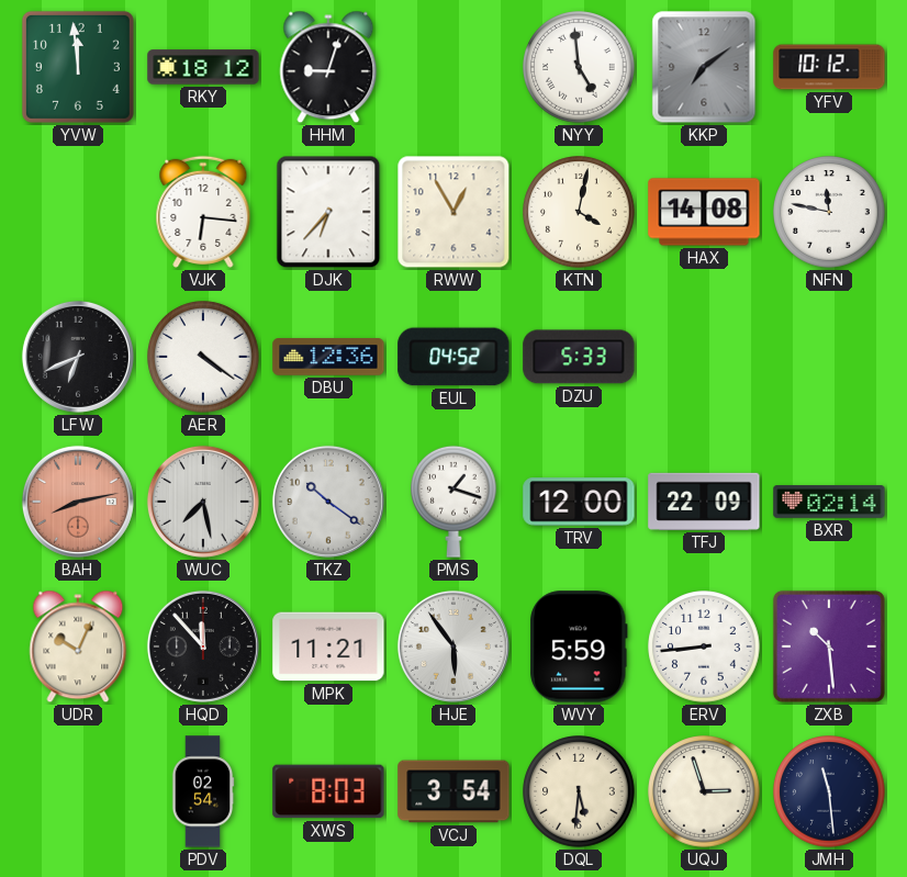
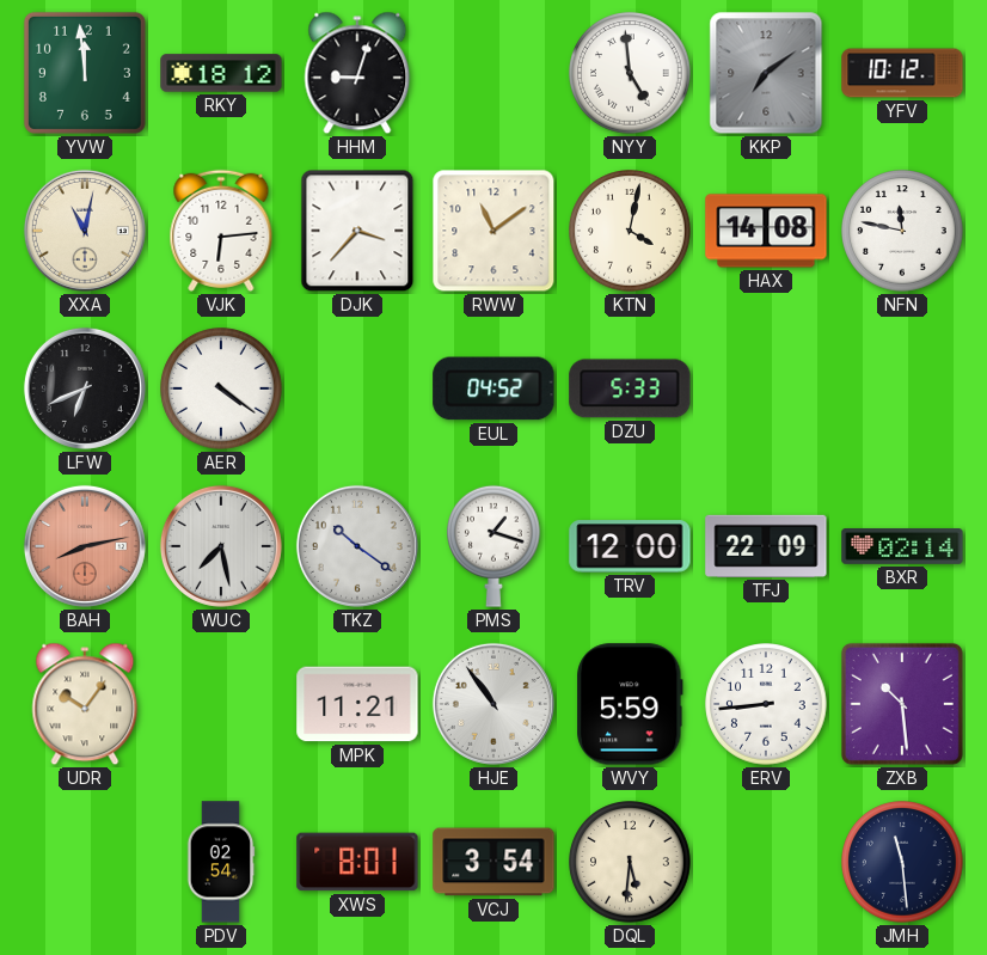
XXA: none -> 11:02
VJK: 6:16 -> 6:14
DJK: 6:37 -> 3:37
RWW: 12:55 -> 11:09
DBU: 12:36 -> none
UDR: 10:04 -> 10:06
HQD: 11:53 -> none
HJE: 5:54 -> 10:54
XWS: 8:03 -> 8:01
UQJ: 2:57 -> none
